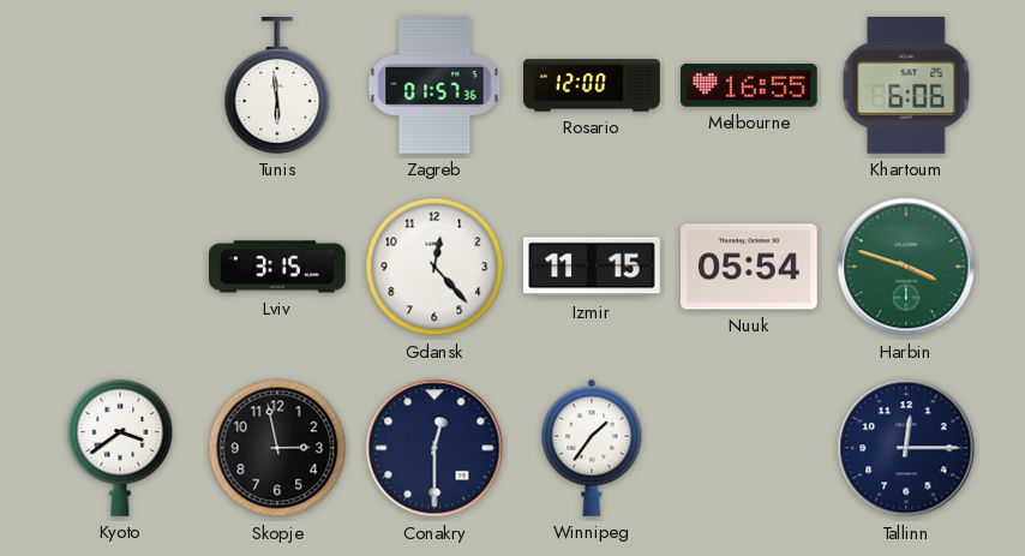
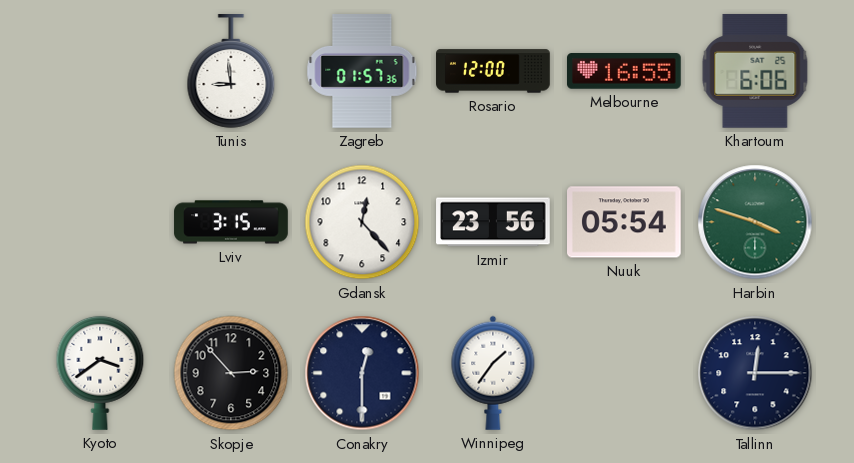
Tunis: 5:59 -> 8:59
Izmir: 11:15 -> 23:56
Skopje: 2:58 -> 2:53
